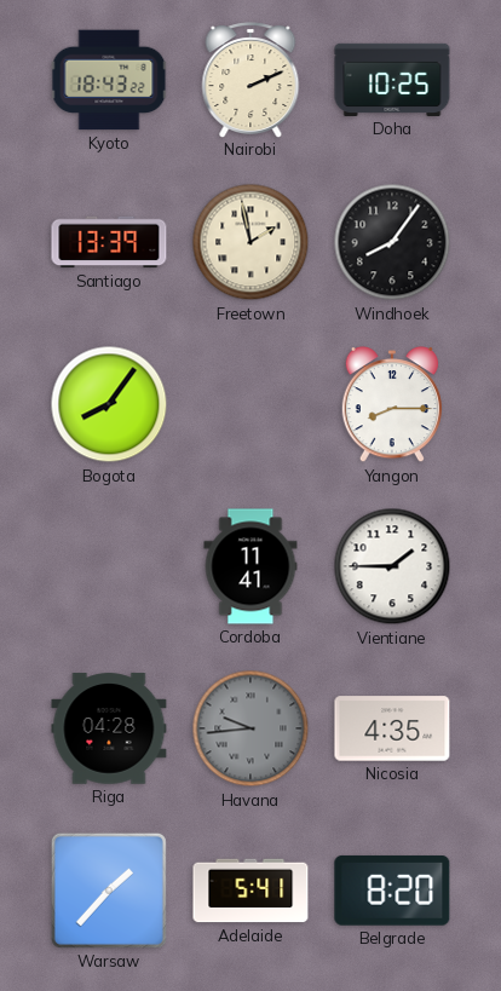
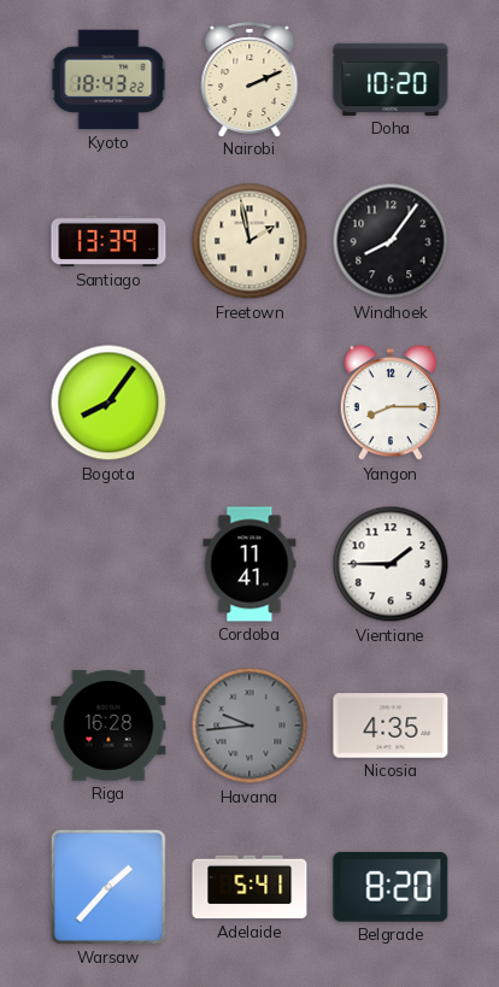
Doha: 10:25 -> 10:20
Riga: 04:28 -> 16:28
